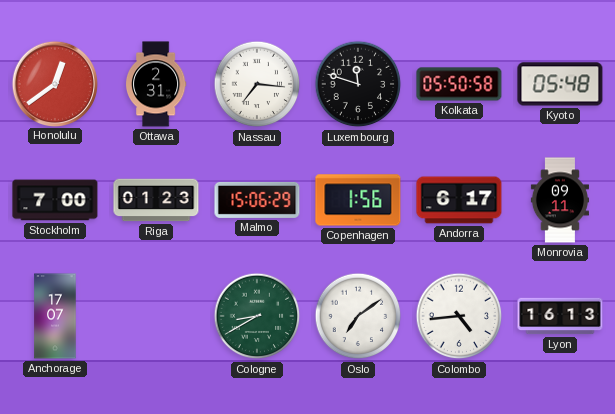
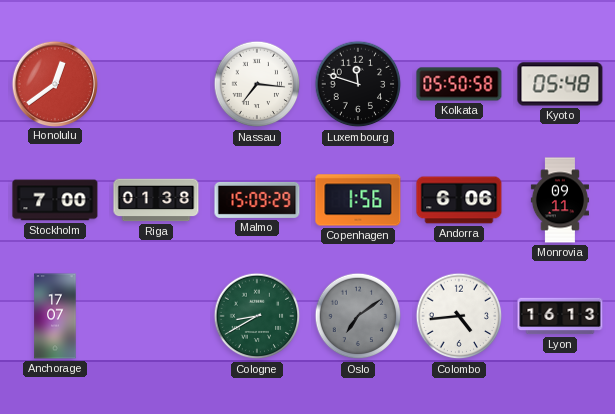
Ottawa: 2:31 -> none
Riga: 01:23 -> 01:38
Malmo: 15:06 -> 15:09
Andorra: 6:17 -> 6:06
Oslo dial: white -> grey
